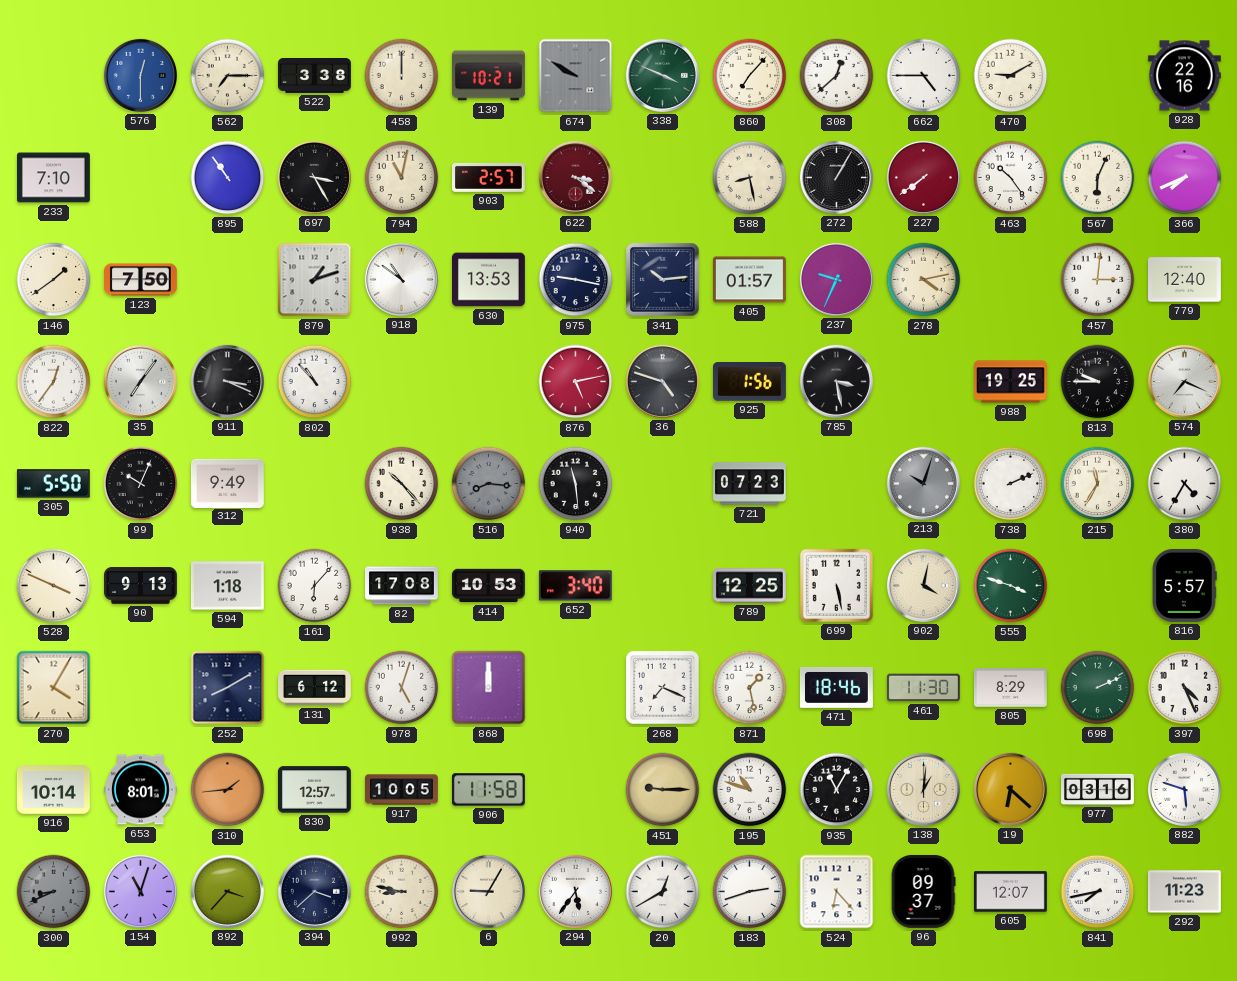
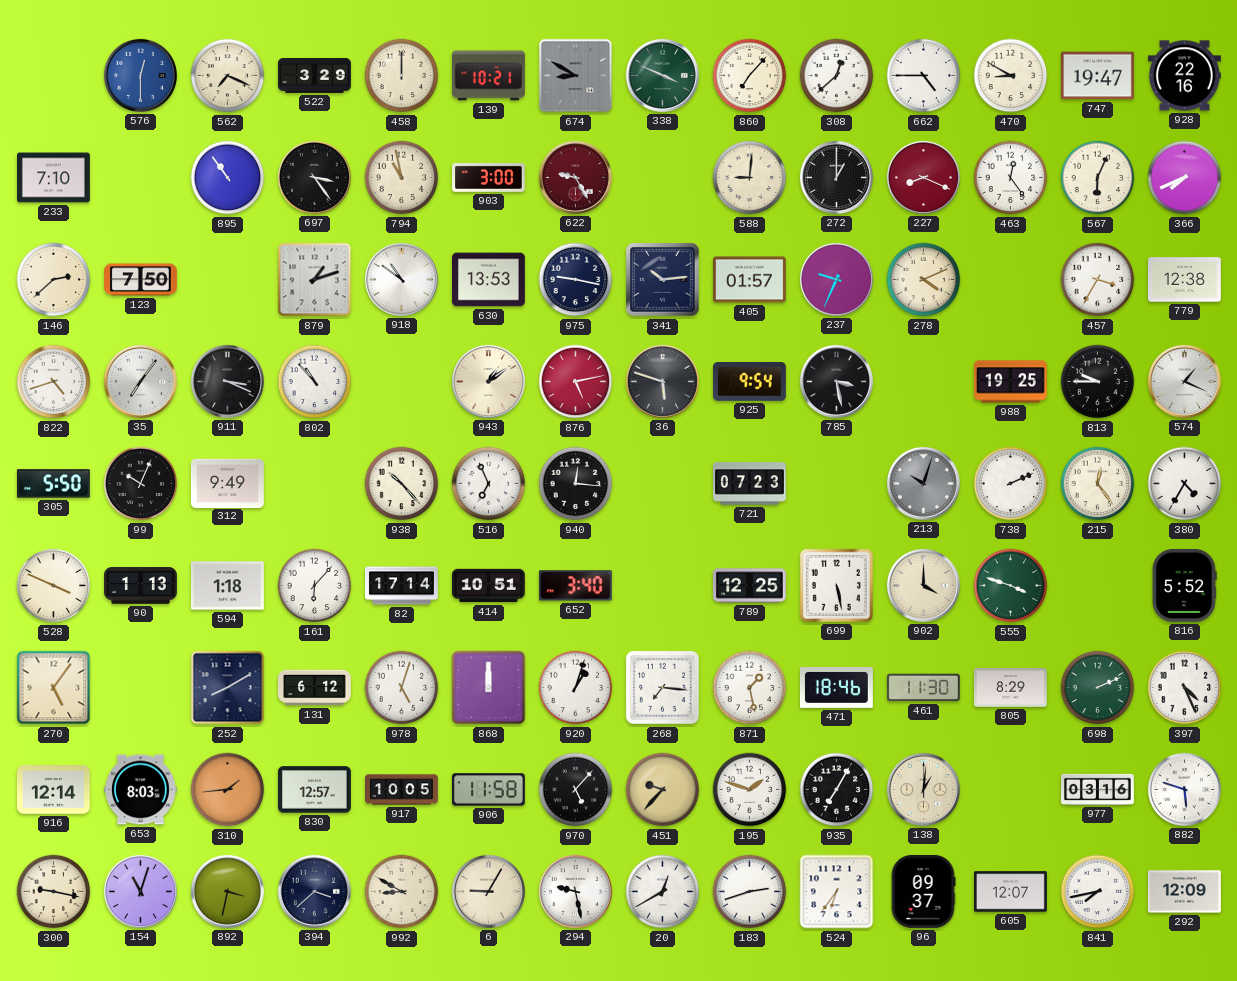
562: 7:15 -> 7:19
522: 3:38 -> 3:29
674: 9:50 -> 8:50
470: 9:10 -> 8:50
747: none -> 19:47
697: 3:25 -> 3:24
794: 11:02 -> 10:58
903: 2:57 -> 3:00
622: 3:21 -> 9:25
588: 8:28 -> 9:01
272: 1:05 -> 1:00
227: 7:39 -> 8:19
463: 10:24 -> 12:24
146: 1:39 -> 2:38
278: 4:13 -> 4:11
457: 3:01 -> 3:35
779: 12:40 -> 12:38
822: 12:36 -> 4:42
943: none -> 1:09
36: 4:48 -> 5:48
925: 1:56 -> 9:54
574: 7:19 -> 1:19
516: 8:16 -> 6:56
516 dial: grey -> white
940: 11:29 -> 12:16
215: 11:35 -> 12:24
90: 9:13 -> 1:13
82: 17:08 -> 17:14
414: 10:53 -> 10:51
902: 4:02 -> 4:00
816: 5:57 -> 5:52
270: 4:05 -> 5:06
920: none -> 1:03
268: 7:19 -> 7:16
916: 10:14 -> 12:14
653: 8:01 -> 8:03
970: none -> 5:07
451: 9:15 -> 9:37
195: 10:48 -> 1:48
935: 11:05 -> 7:05
19: 6:22 -> none
300: 8:41 -> 9:17
300 dial: grey -> cream
892: 3:37 -> 3:32
992: 8:47 -> 8:50
294: 5:36 -> 9:28
524: 6:23 -> 6:36
292: 11:23 -> 12:09
